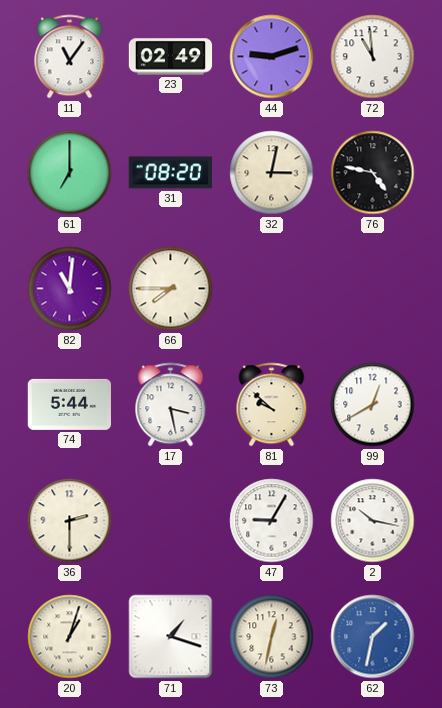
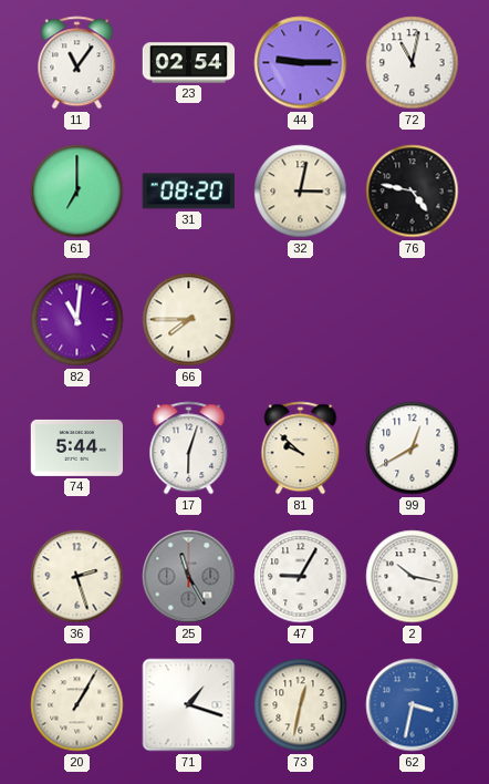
23: 02:49 -> 02:54
44: 9:12 -> 9:15
72: 10:59 -> 11:02
17: 3:28 -> 6:03
36: 2:30 -> 2:27
25: none -> 11:25
20: 1:03 -> 1:05
62: 1:32 -> 3:32
